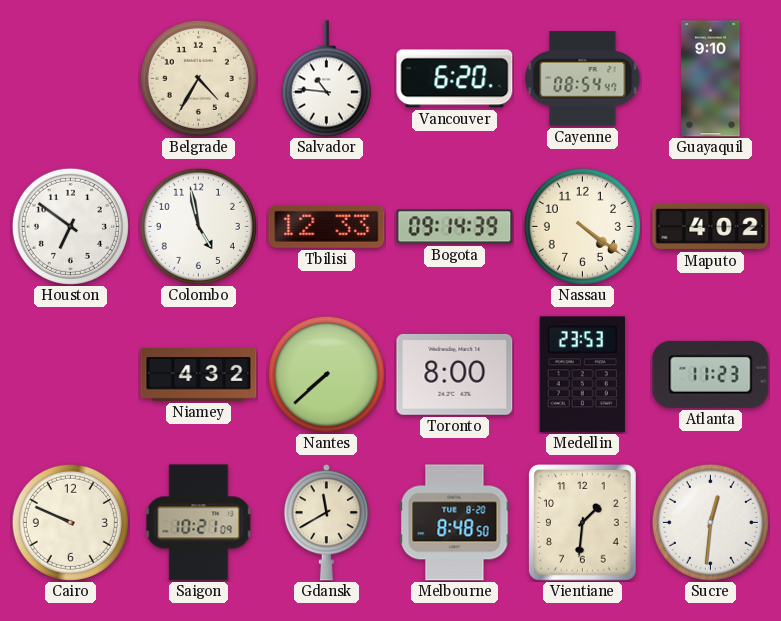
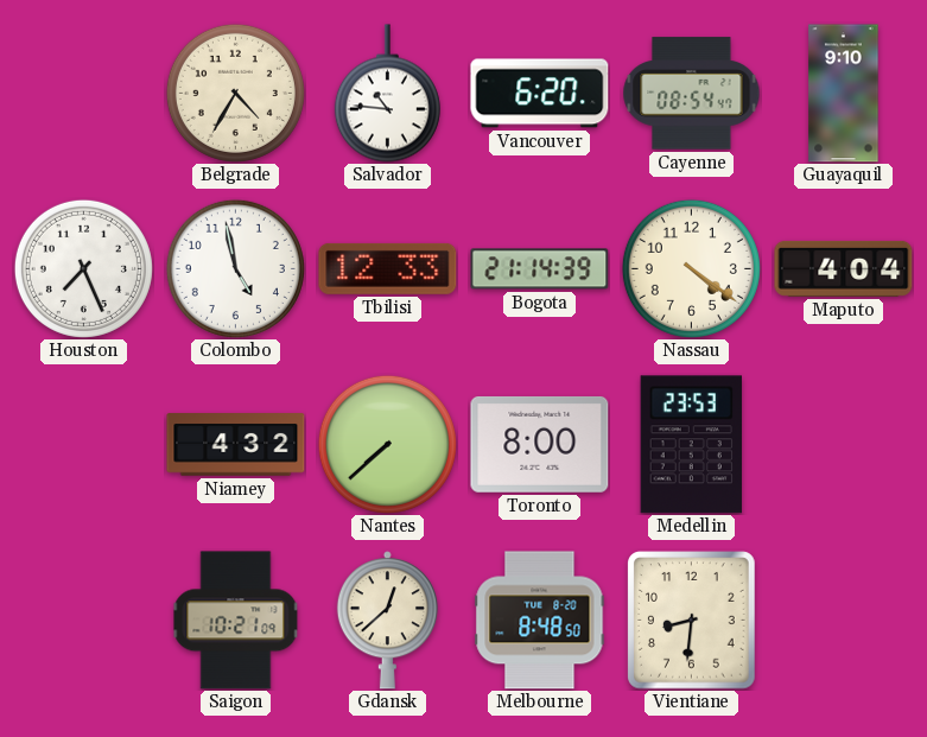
Houston: 6:51 -> 7:26
Bogota: 09:14 -> 21:14
Maputo: 4:02 -> 4:04
Atlanta: 11:23 -> none
Cairo: 9:49 -> none
Gdansk: 11:40 -> 12:38
Vientiane: 1:31 -> 8:31
Sucre: 12:31 -> none
